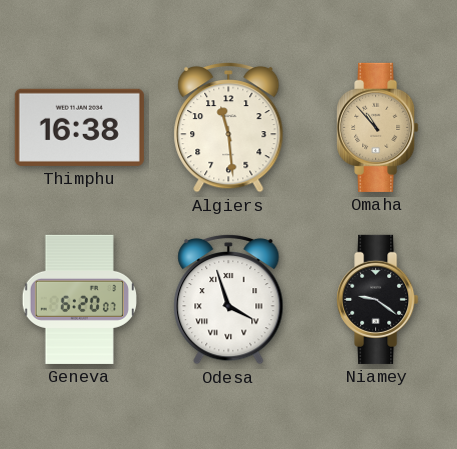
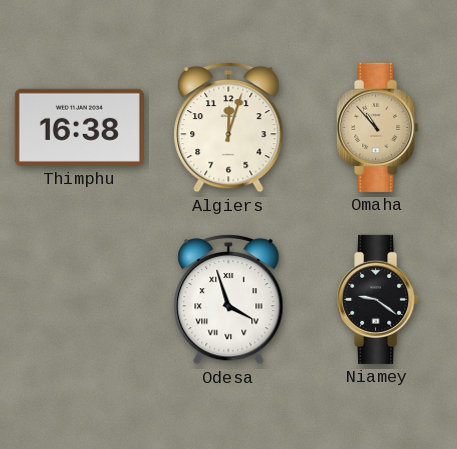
Algiers: 11:29 -> 12:03
Geneva: 6:20 -> none
